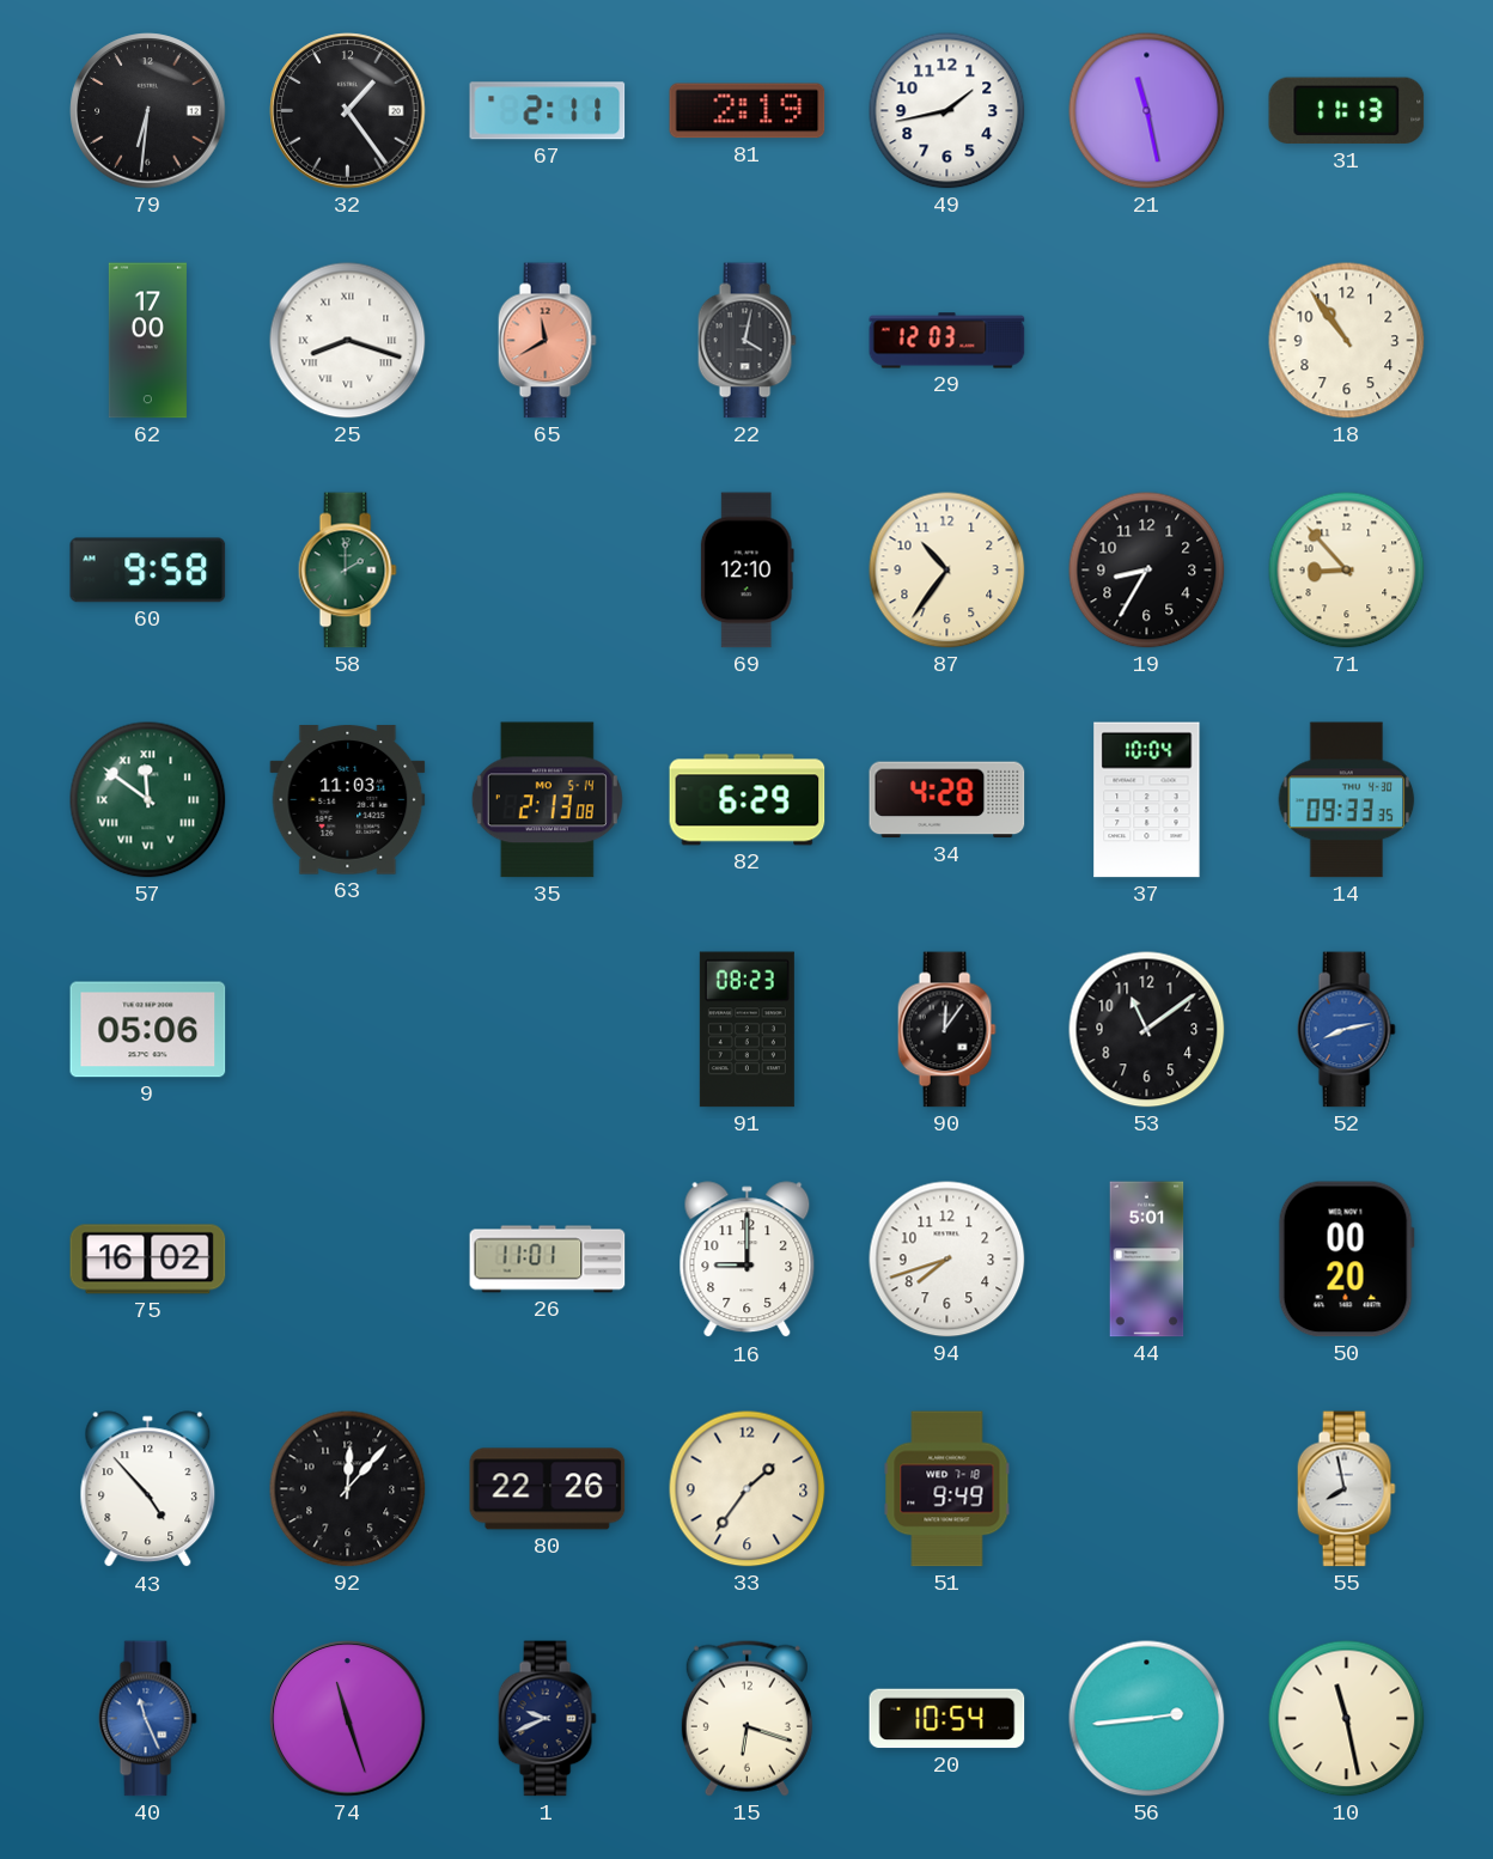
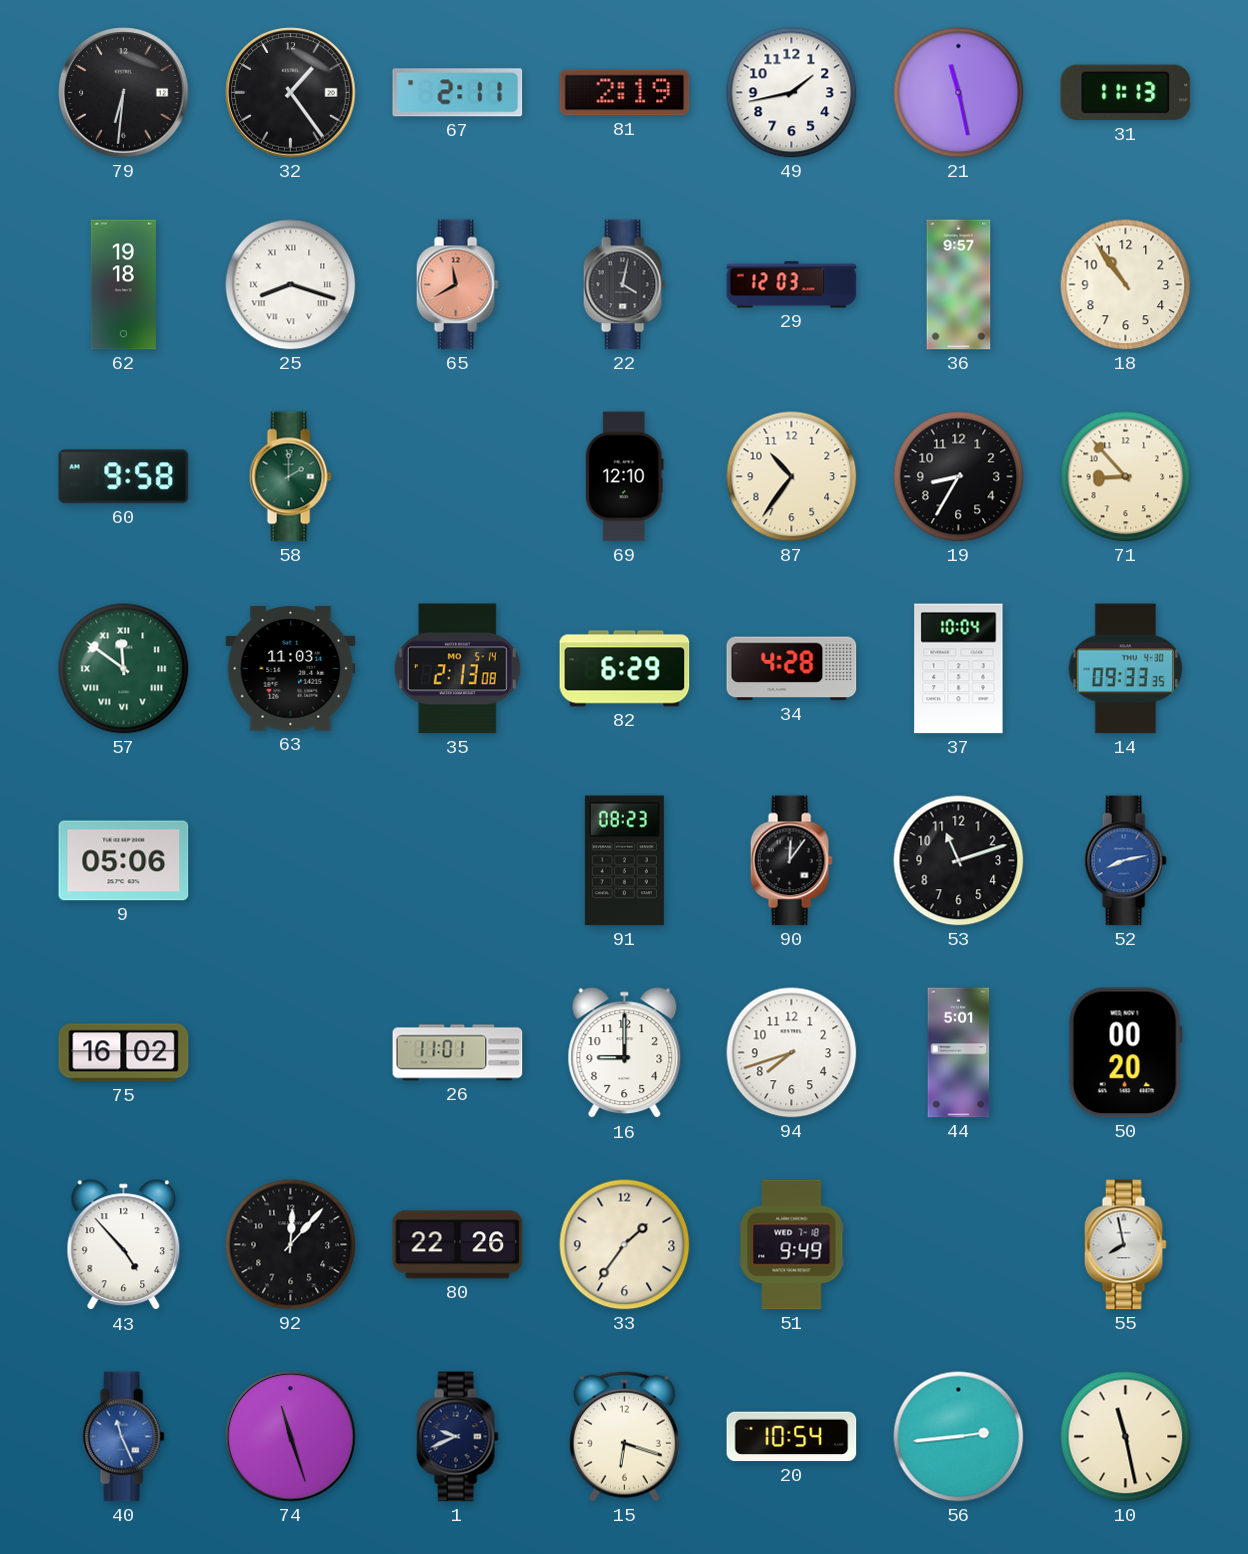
62: 17:00 -> 19:18
36: none -> 9:57
53: 11:09 -> 11:12
